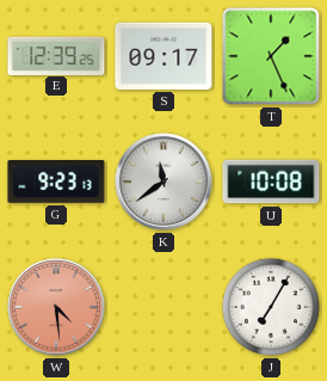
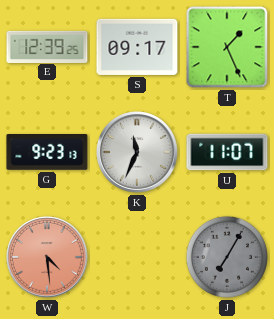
K: 11:39 -> 11:34
U: 10:08 -> 11:07
J dial: white -> grey
